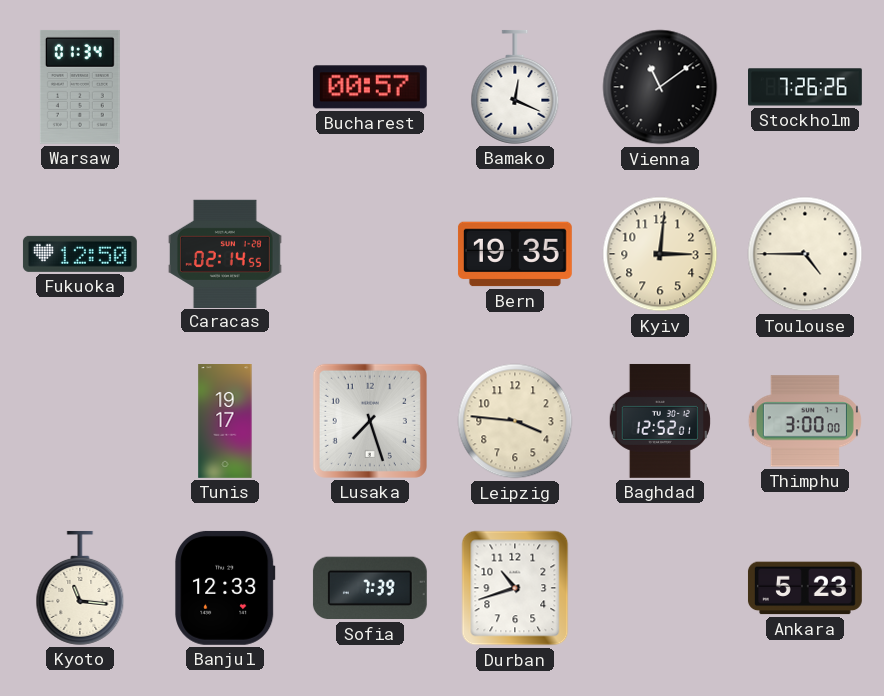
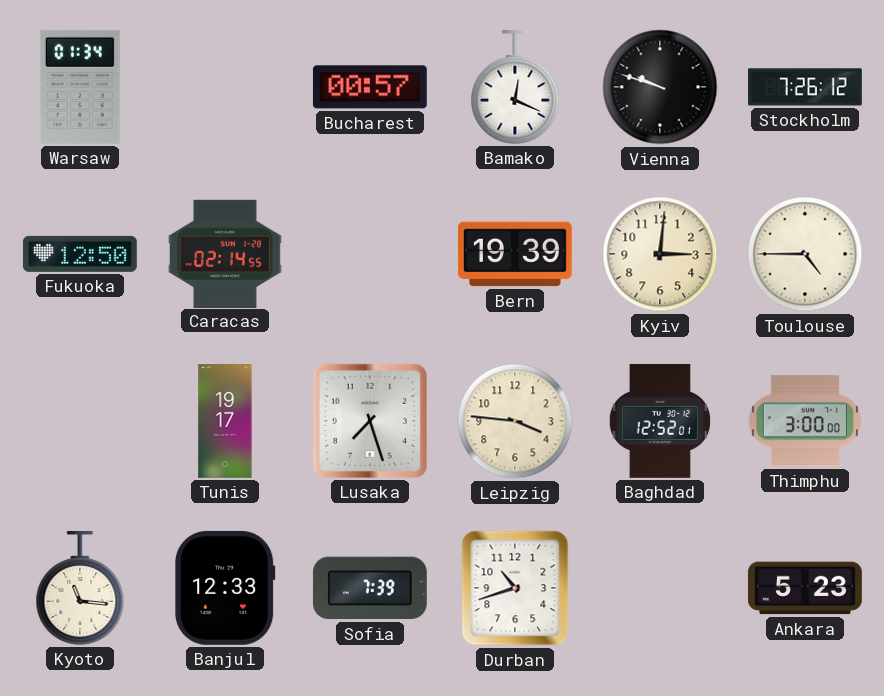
Vienna: 11:09 -> 9:48
Stockholm: 7:26:26 -> 7:26:12
Bern: 19:35 -> 19:39
